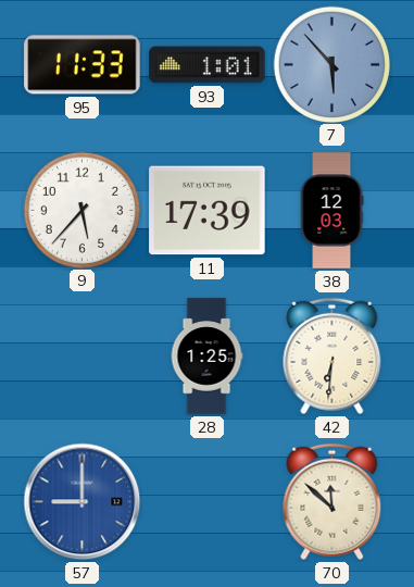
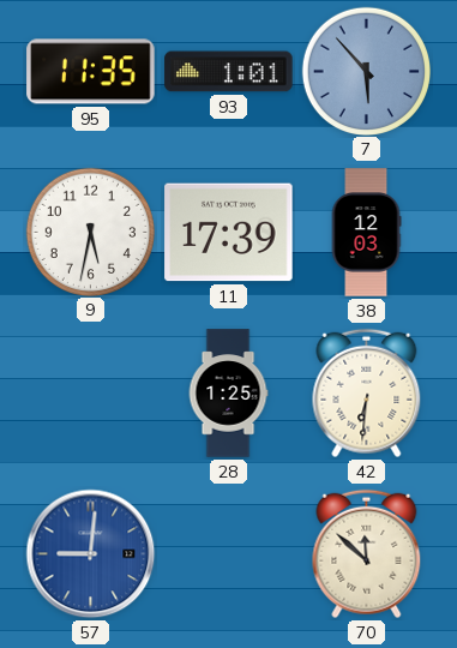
95: 11:33 -> 11:35
9: 5:37 -> 5:32
57: 9:00 -> 9:01
